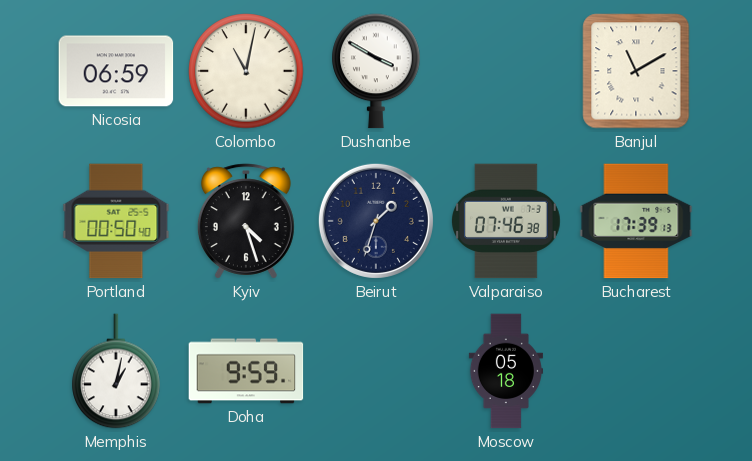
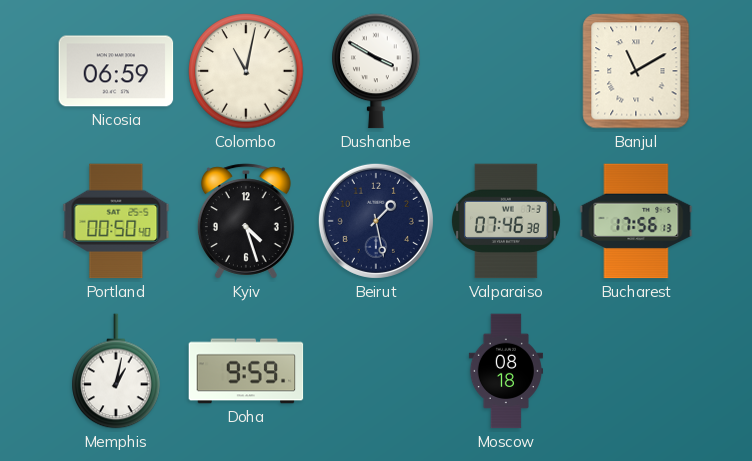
Beirut: 1:33 -> 1:28
Bucharest: 17:39 -> 17:56
Moscow: 05:18 -> 08:18
